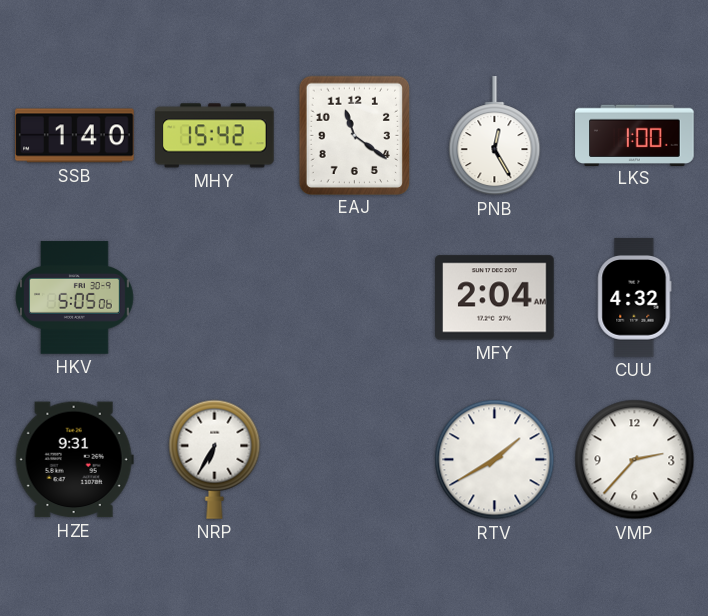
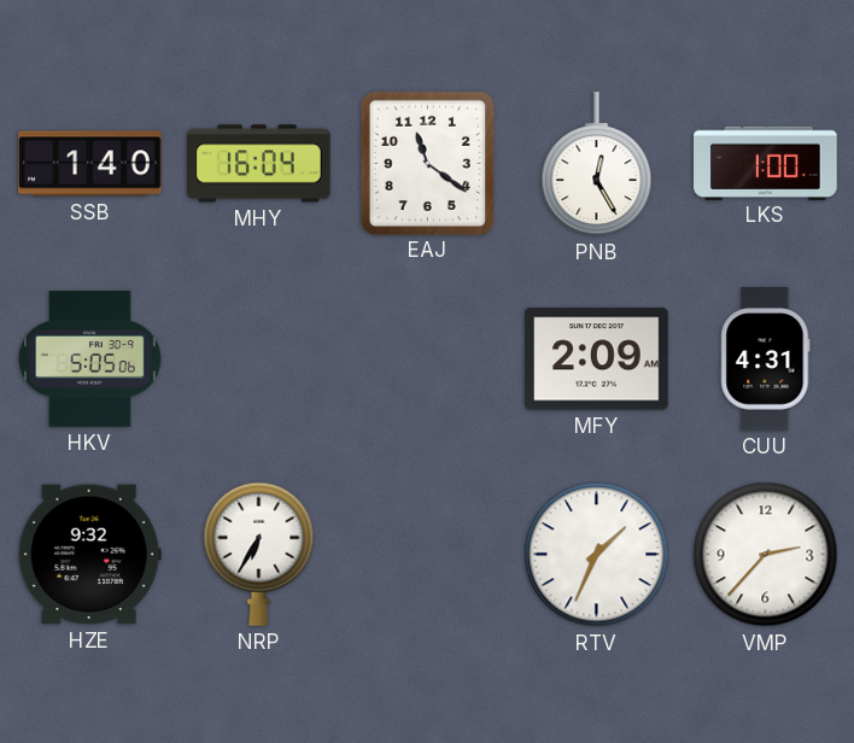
MHY: 15:42 -> 16:04
MFY: 2:04 -> 2:09
CUU: 4:32 -> 4:31
HZE: 9:31 -> 9:32
RTV: 1:40 -> 1:34
